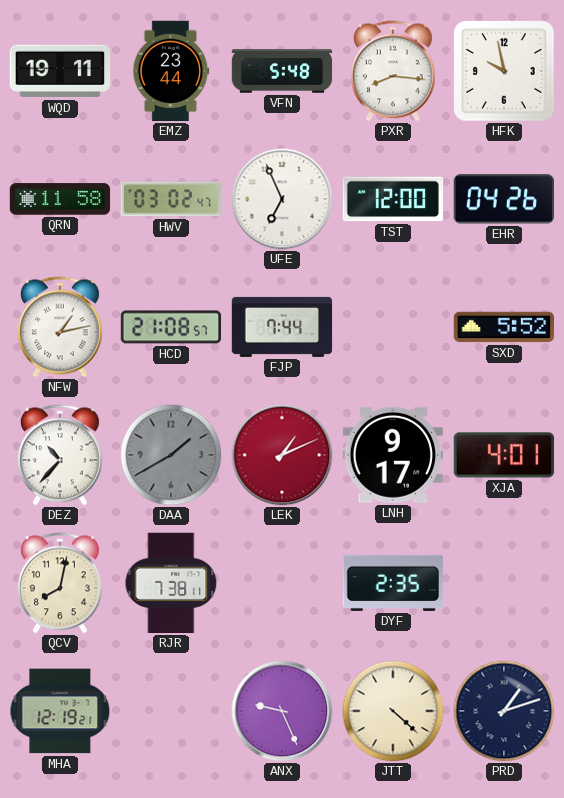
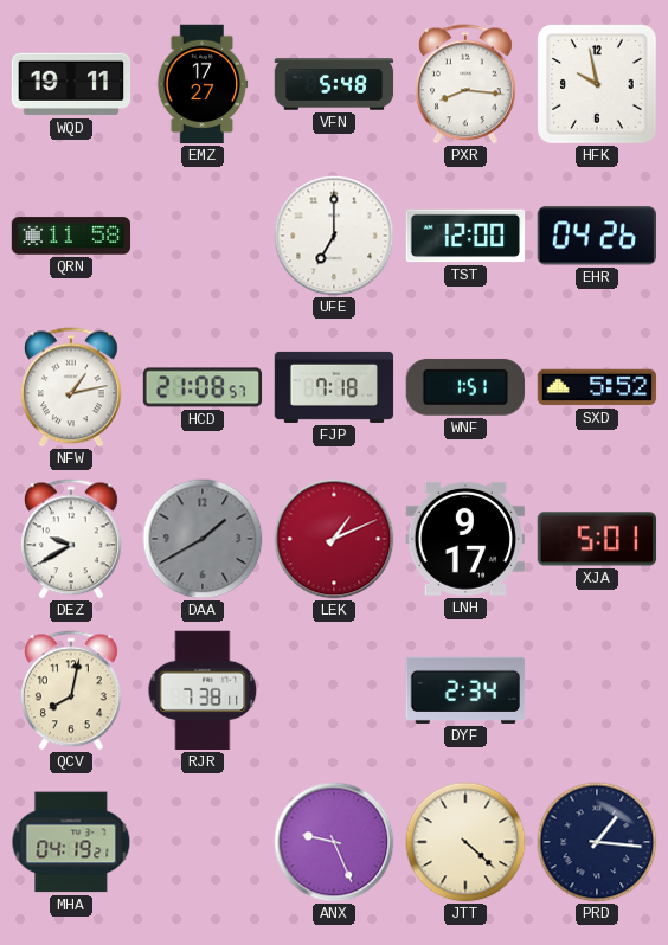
EMZ: 23:44 -> 17:27
HWV: 03:02 -> none
UFE: 6:56 -> 7:00
FJP: 7:44 -> 7:18
WNF: none -> 1:51
DEZ: 10:37 -> 9:40
XJA: 4:01 -> 5:01
DYF: 2:35 -> 2:34
MHA: 12:19 -> 04:19
PRD: 1:12 -> 1:16
